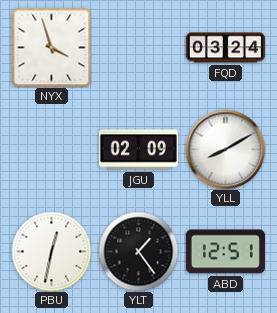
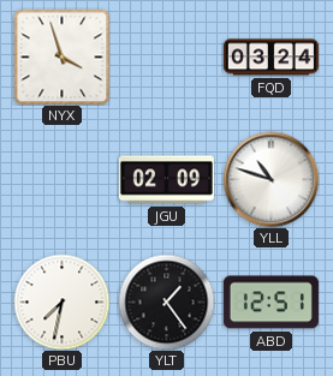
YLL: 8:10 -> 10:48
PBU: 12:32 -> 7:32
